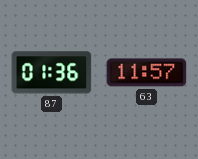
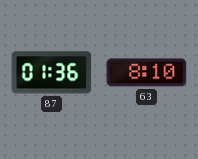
63: 11:57 -> 8:10
